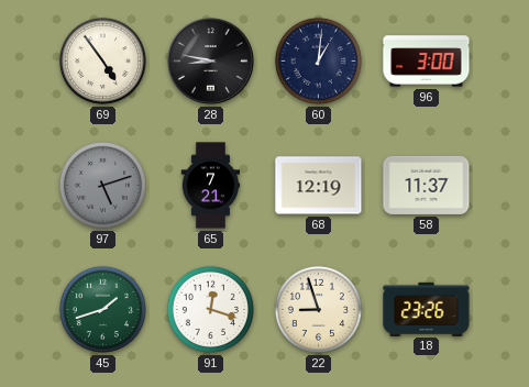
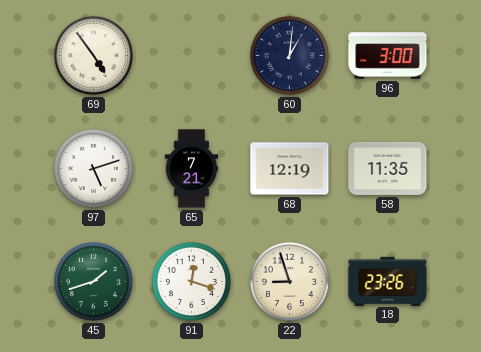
28: 8:47 -> none
97 dial: grey -> white
58: 11:37 -> 11:35
